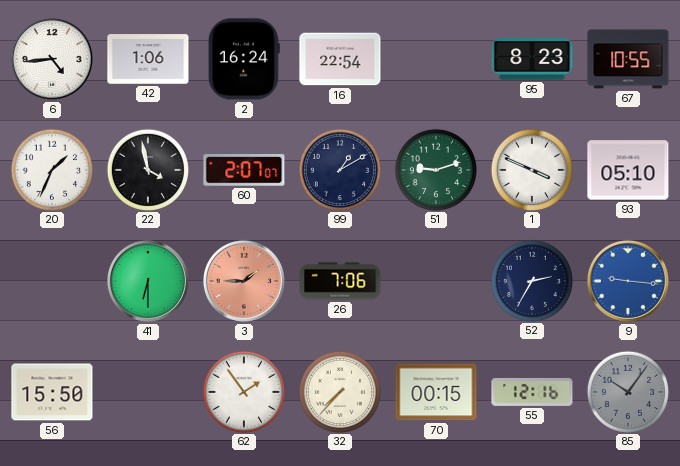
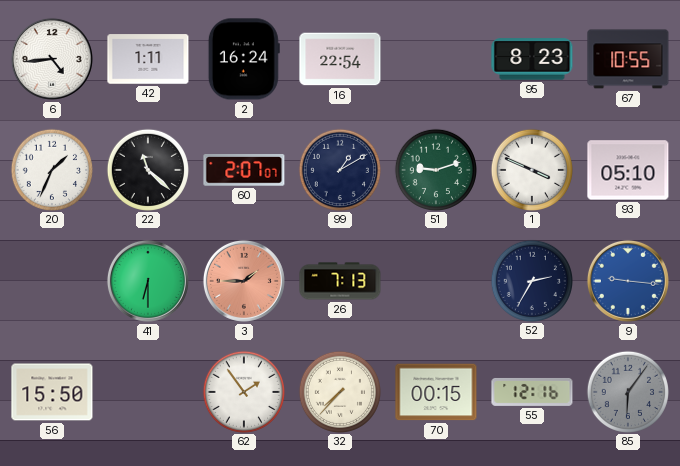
42: 1:06 -> 1:11
22: 3:58 -> 11:22
26: 7:06 -> 7:13
85: 10:06 -> 6:06
